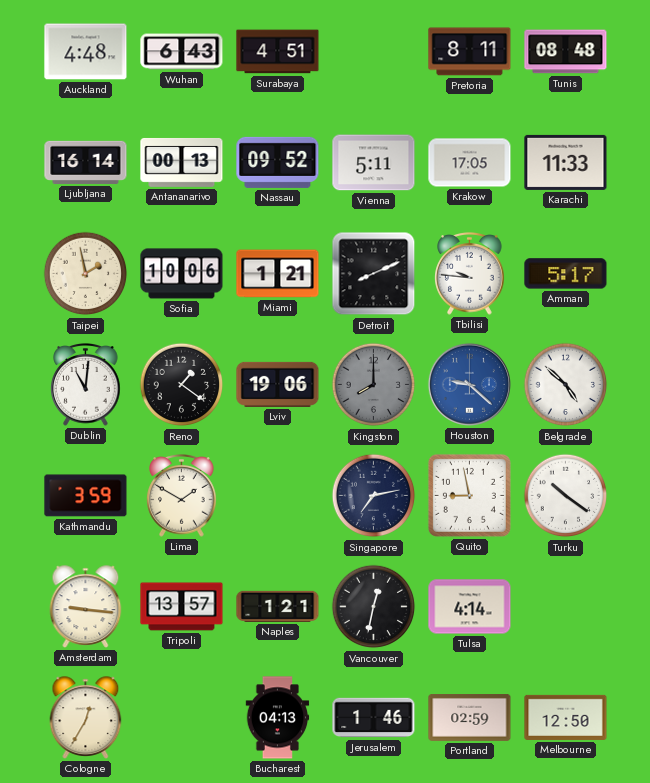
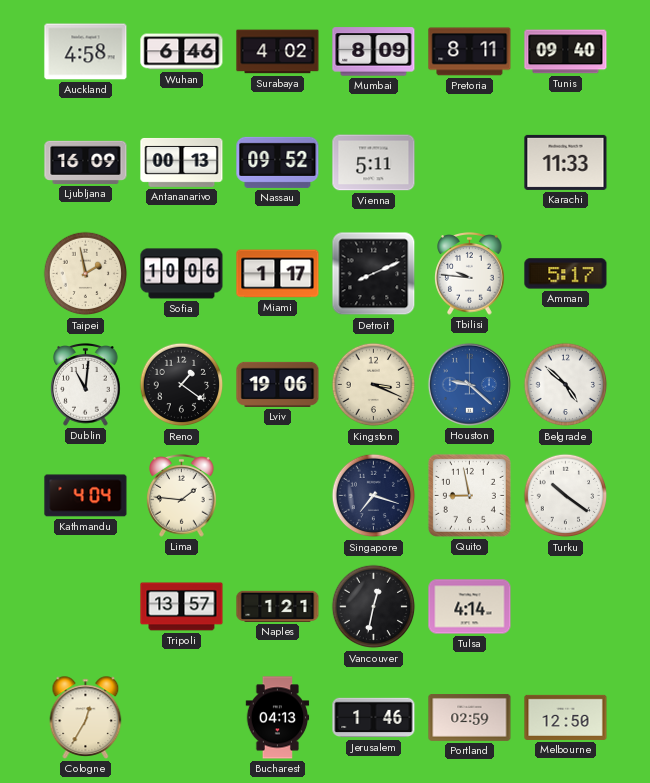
Auckland: 4:48 -> 4:58
Wuhan: 6:43 -> 6:46
Surabaya: 4:51 -> 4:02
Mumbai: none -> 8:09
Tunis: 08:48 -> 09:40
Ljubljana: 16:14 -> 16:09
Krakow: 17:05 -> none
Miami: 1:21 -> 1:17
Kingston: 8:00 -> 3:19
Kingston dial: grey -> cream
Kathmandu: 3:59 -> 4:04
Lima: 1:50 -> 1:46
Singapore: 7:13 -> 7:18
Amsterdam: 9:16 -> none
